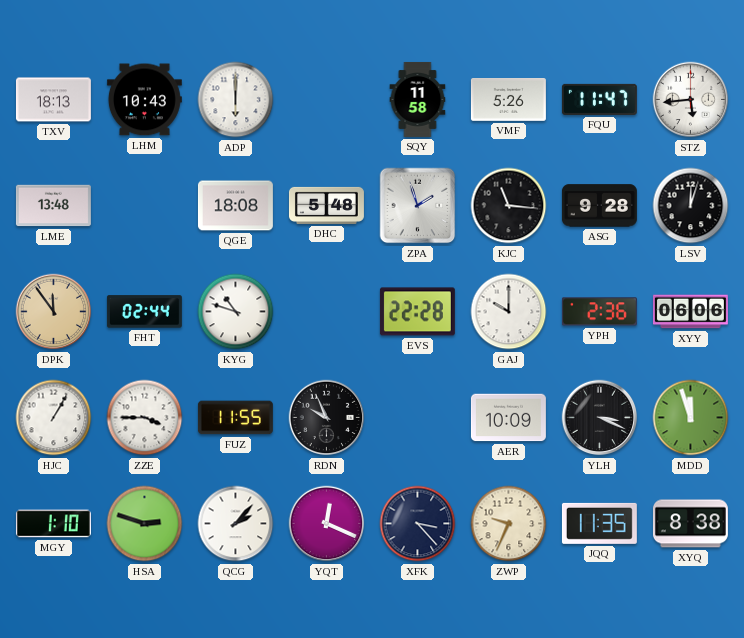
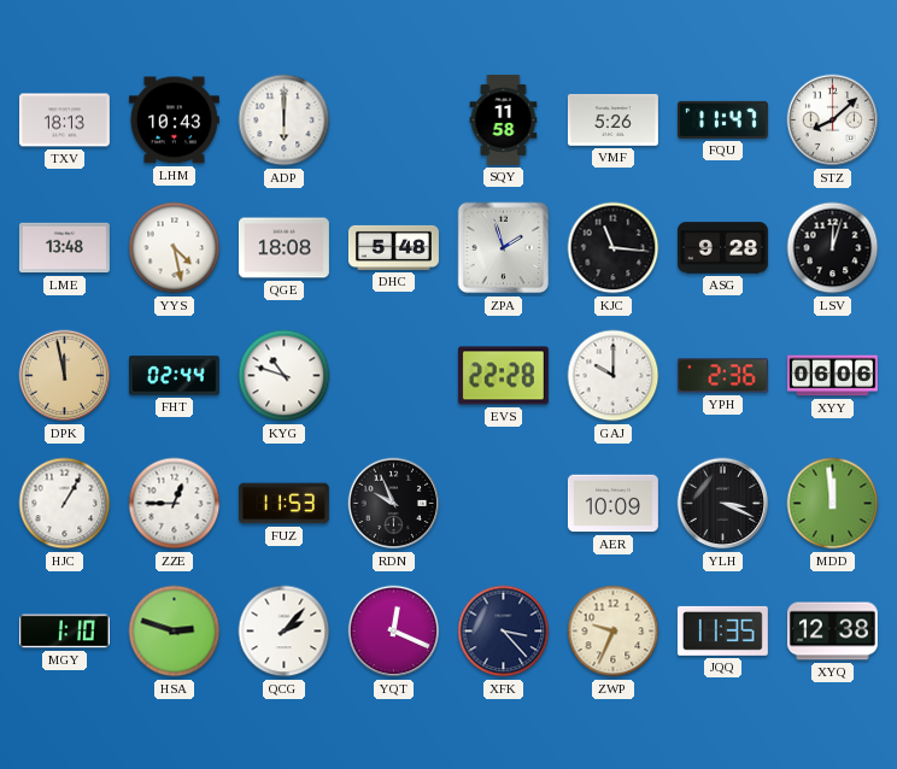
STZ: 5:44 -> 8:08
YYS: none -> 4:28
DPK: 11:54 -> 11:58
ZZE: 3:45 -> 12:45
FUZ: 11:55 -> 11:53
MDD: 11:57 -> 11:59
XYQ: 8:38 -> 12:38
